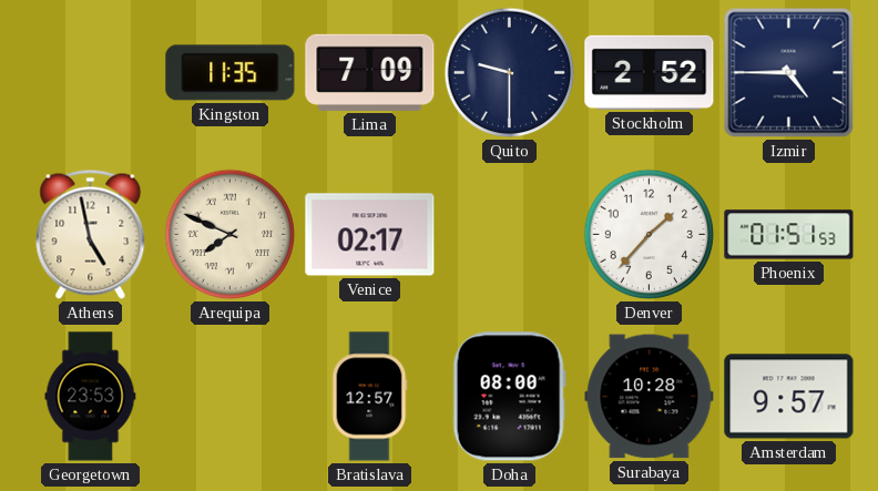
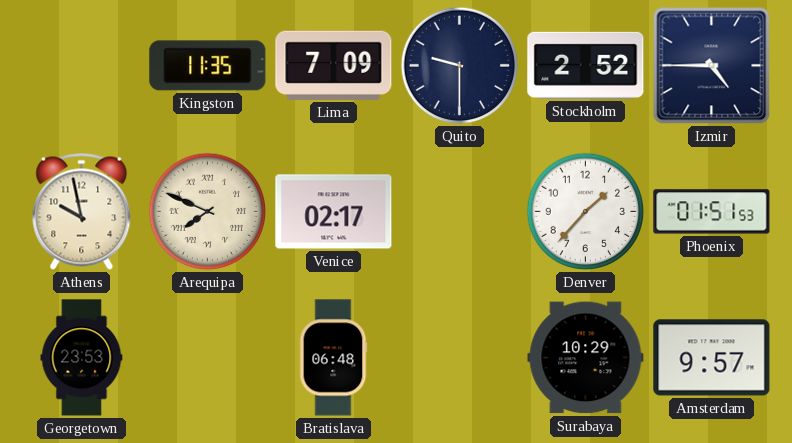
Athens: 4:58 -> 9:58
Bratislava: 12:57 -> 06:48
Doha: 08:00 -> none
Surabaya: 10:28 -> 10:29
